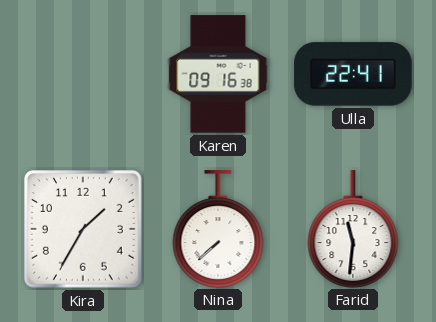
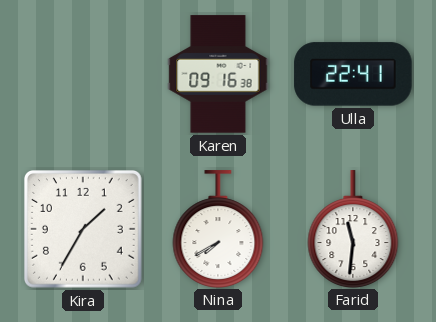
Nina: 7:38 -> 7:40
